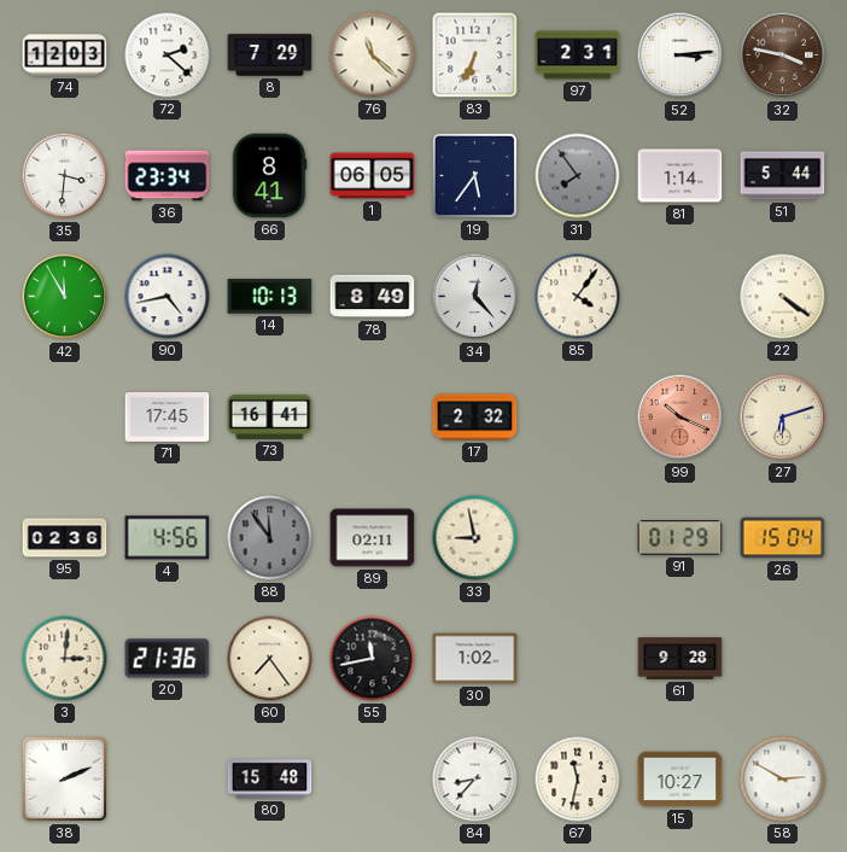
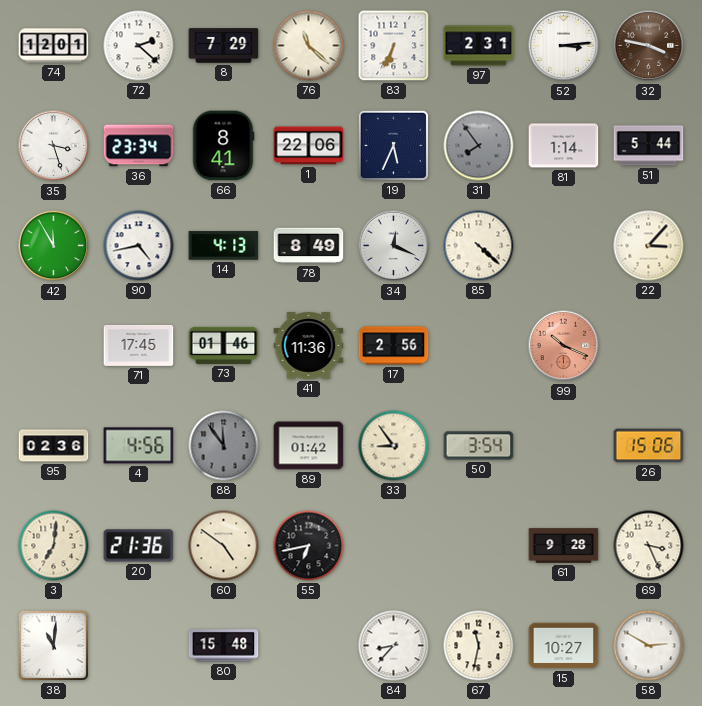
74: 12:03 -> 12:01
35: 3:31 -> 3:27
1: 06:05 -> 22:06
19: 5:36 -> 5:34
14: 10:13 -> 4:13
34: 12:23 -> 12:19
85: 4:06 -> 4:22
22: 4:21 -> 3:07
73: 16:41 -> 01:46
41: none -> 11:36
17: 2:32 -> 2:56
27: 6:12 -> none
89: 02:11 -> 01:42
33: 8:58 -> 8:54
50: none -> 3:54
91: 01:29 -> none
26: 15:04 -> 15:06
3: 3:01 -> 7:01
60: 7:24 -> 4:51
55: 11:43 -> 6:43
30: 1:02 -> none
69: none -> 3:26
38: 2:11 -> 11:01
